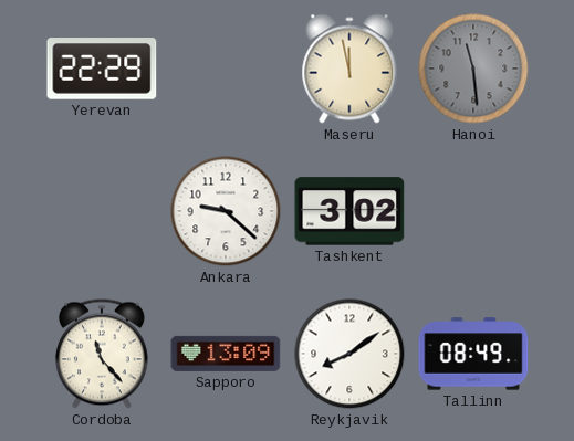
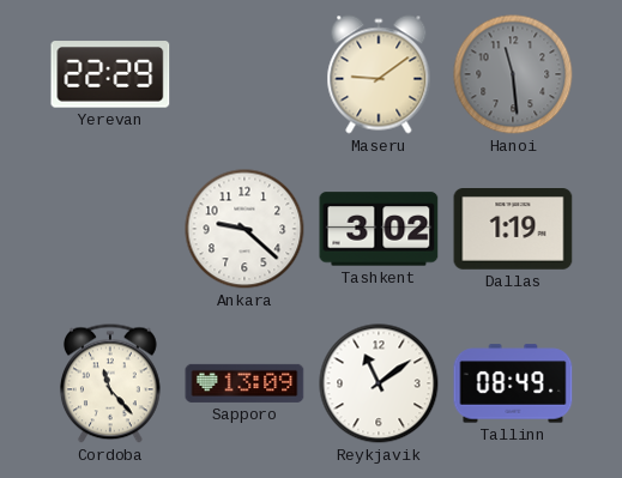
Maseru: 11:58 -> 9:09
Dallas: none -> 1:19
Reykjavik: 8:09 -> 11:09
